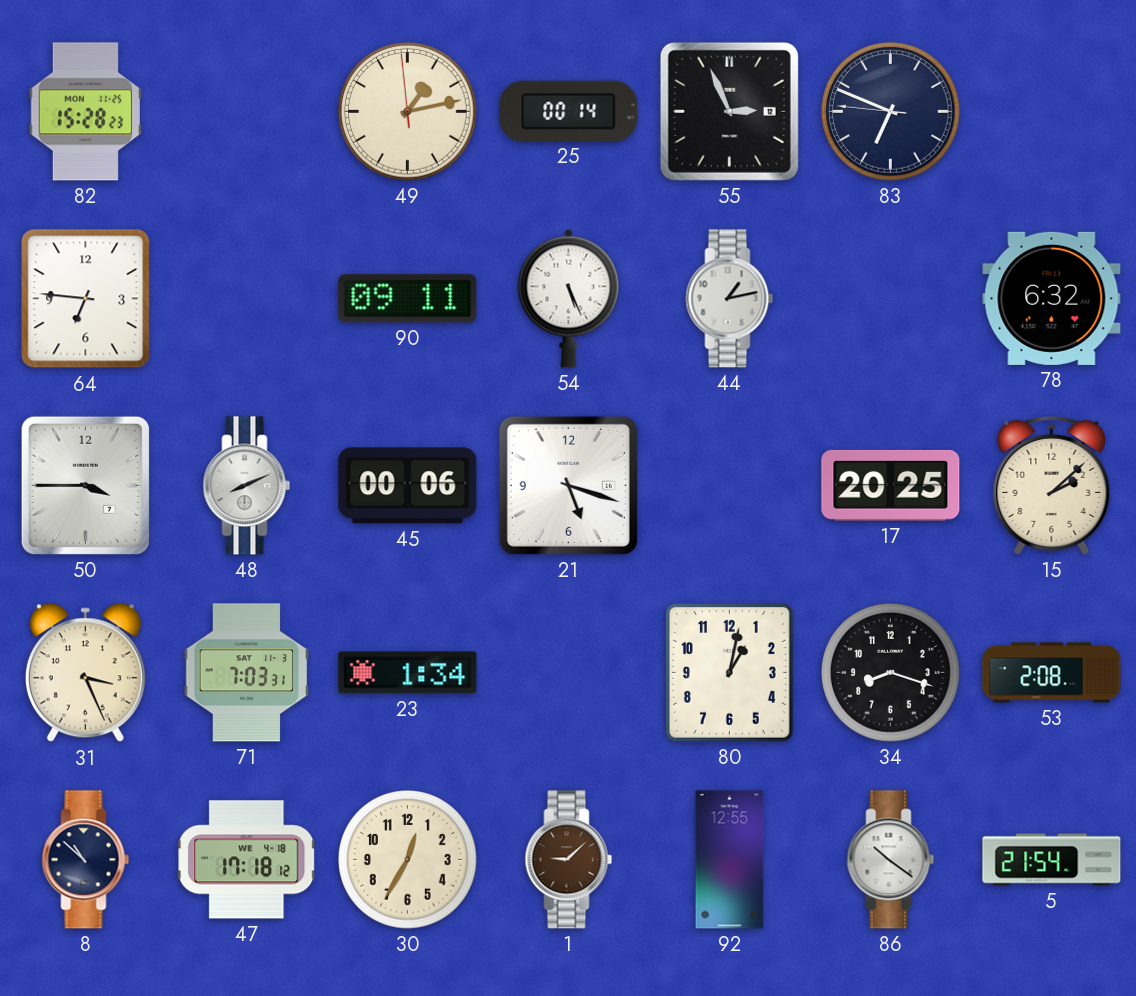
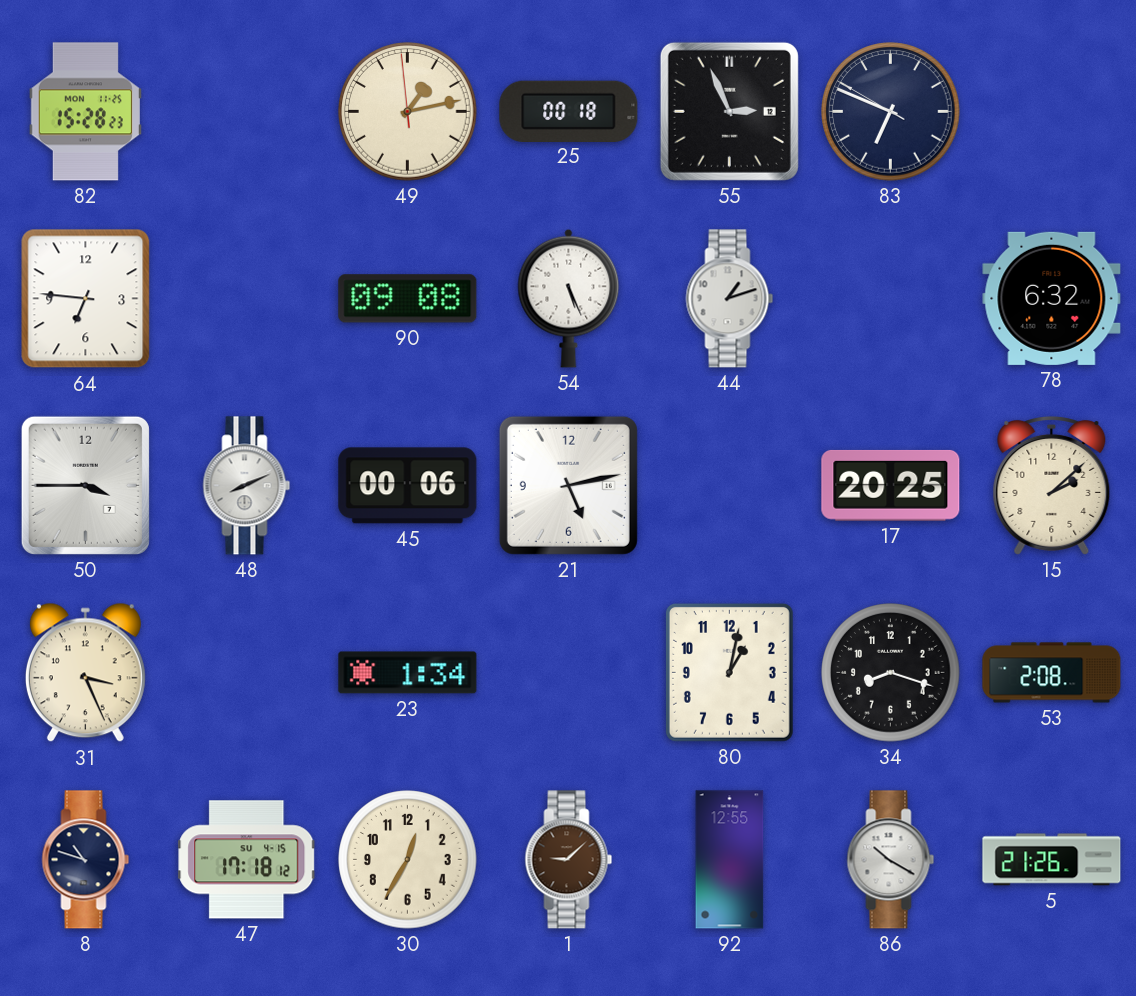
25: 00:14 -> 00:18
83: 6:48:46 -> 6:48:50
90: 09:11 -> 09:08
44: 1:13 -> 1:12
21: 5:18 -> 5:13
71: 7:03 -> none
8: 10:52 -> 10:48
47 date: WE 4-18 -> SU 4-15
86: 10:21 -> 10:20
5: 21:54 -> 21:26
